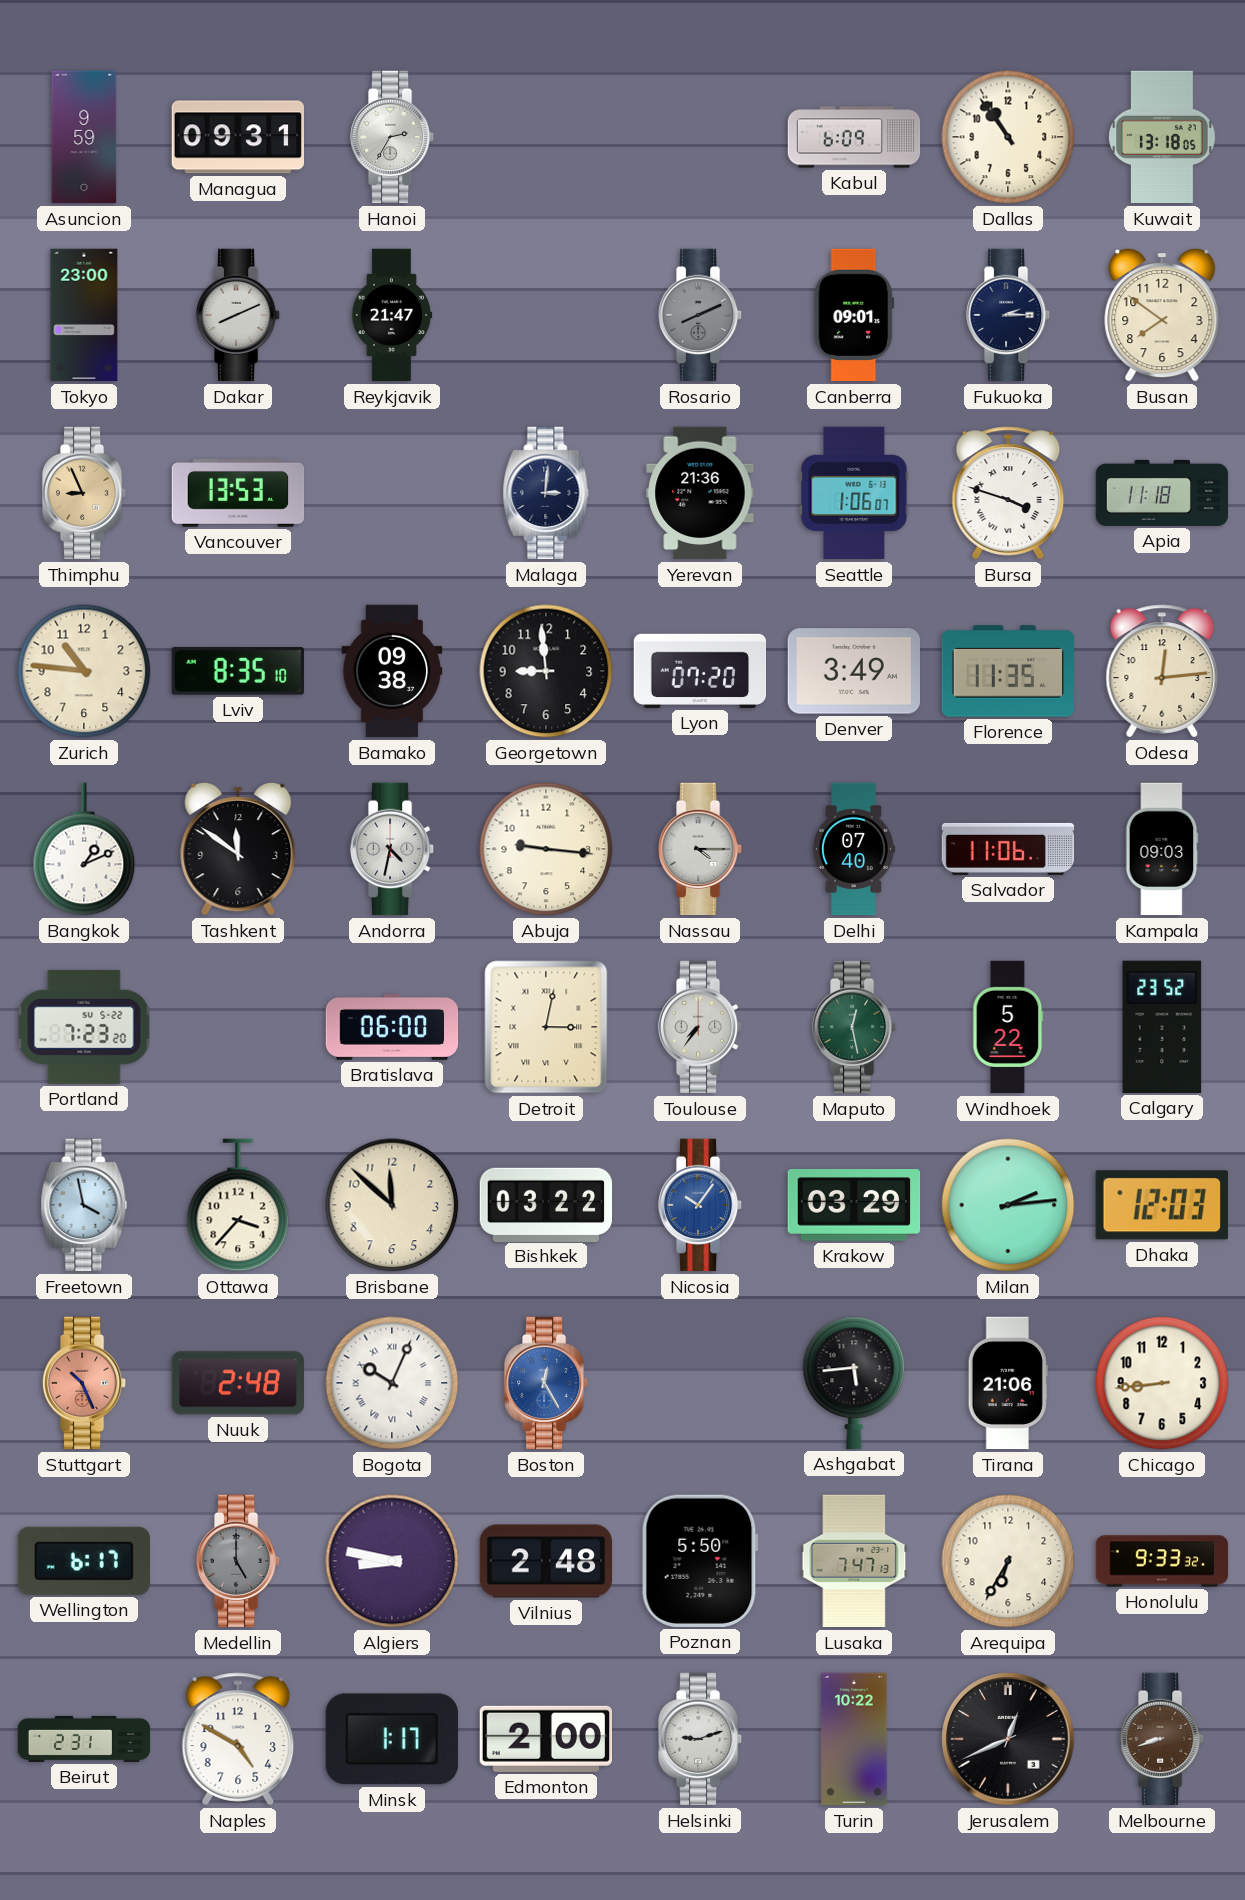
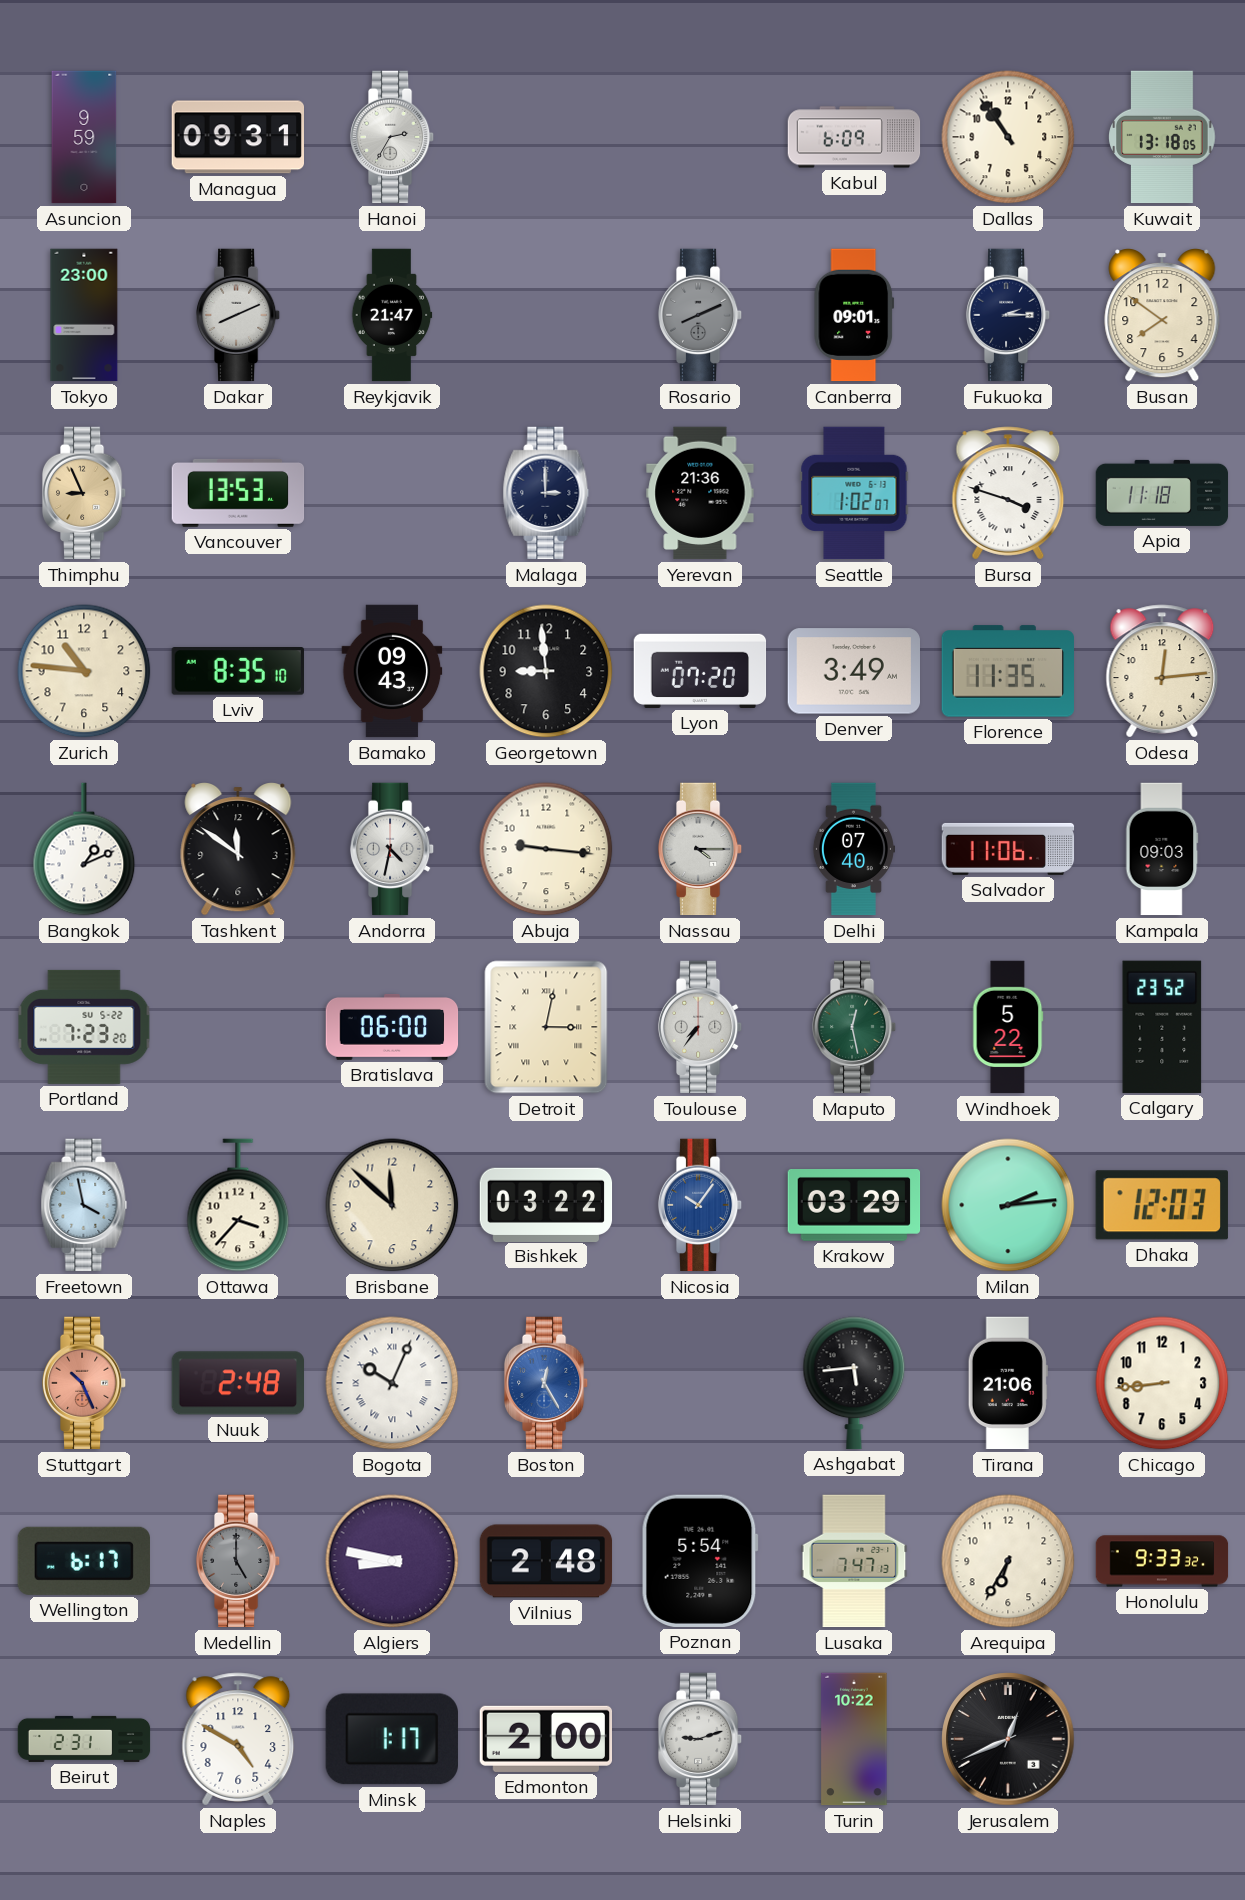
Malaga: 3:01 -> 3:00
Seattle: 1:06 -> 1:02
Bamako: 09:38 -> 09:43
Poznan: 5:50 -> 5:54
Melbourne: 8:42 -> none
